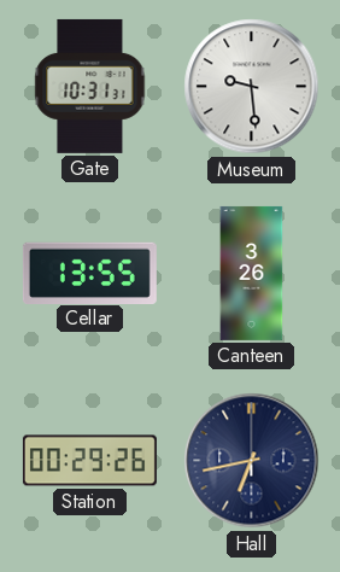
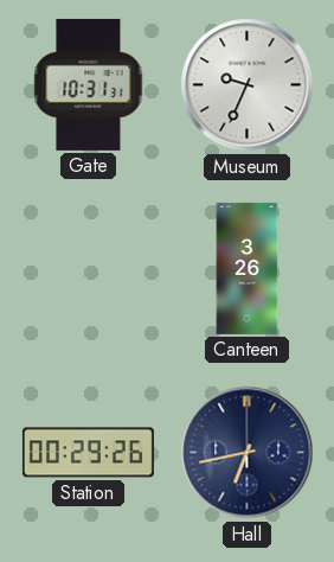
Museum: 9:29 -> 9:34
Cellar: 13:55 -> none
